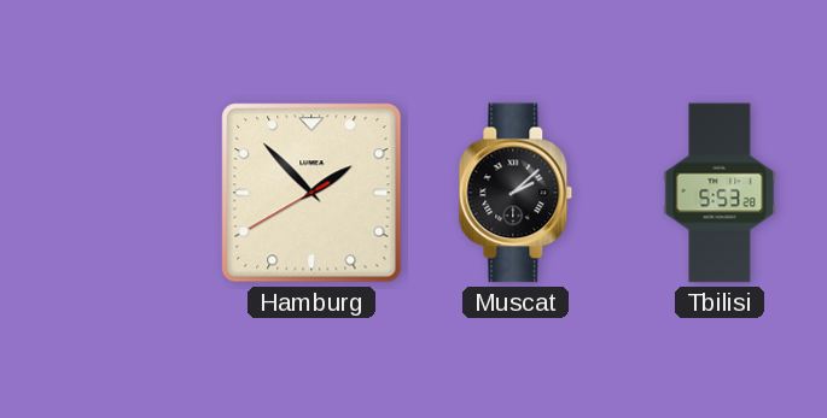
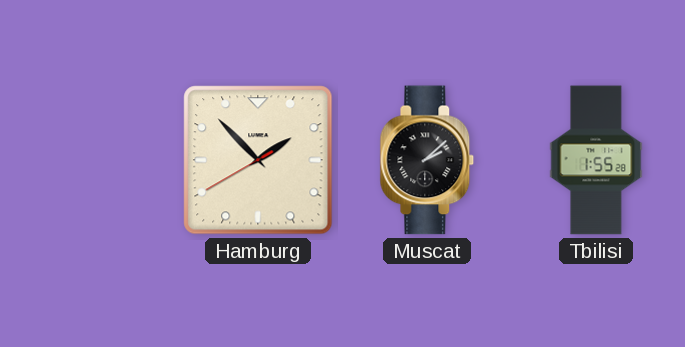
Tbilisi: 5:53 -> 1:55
